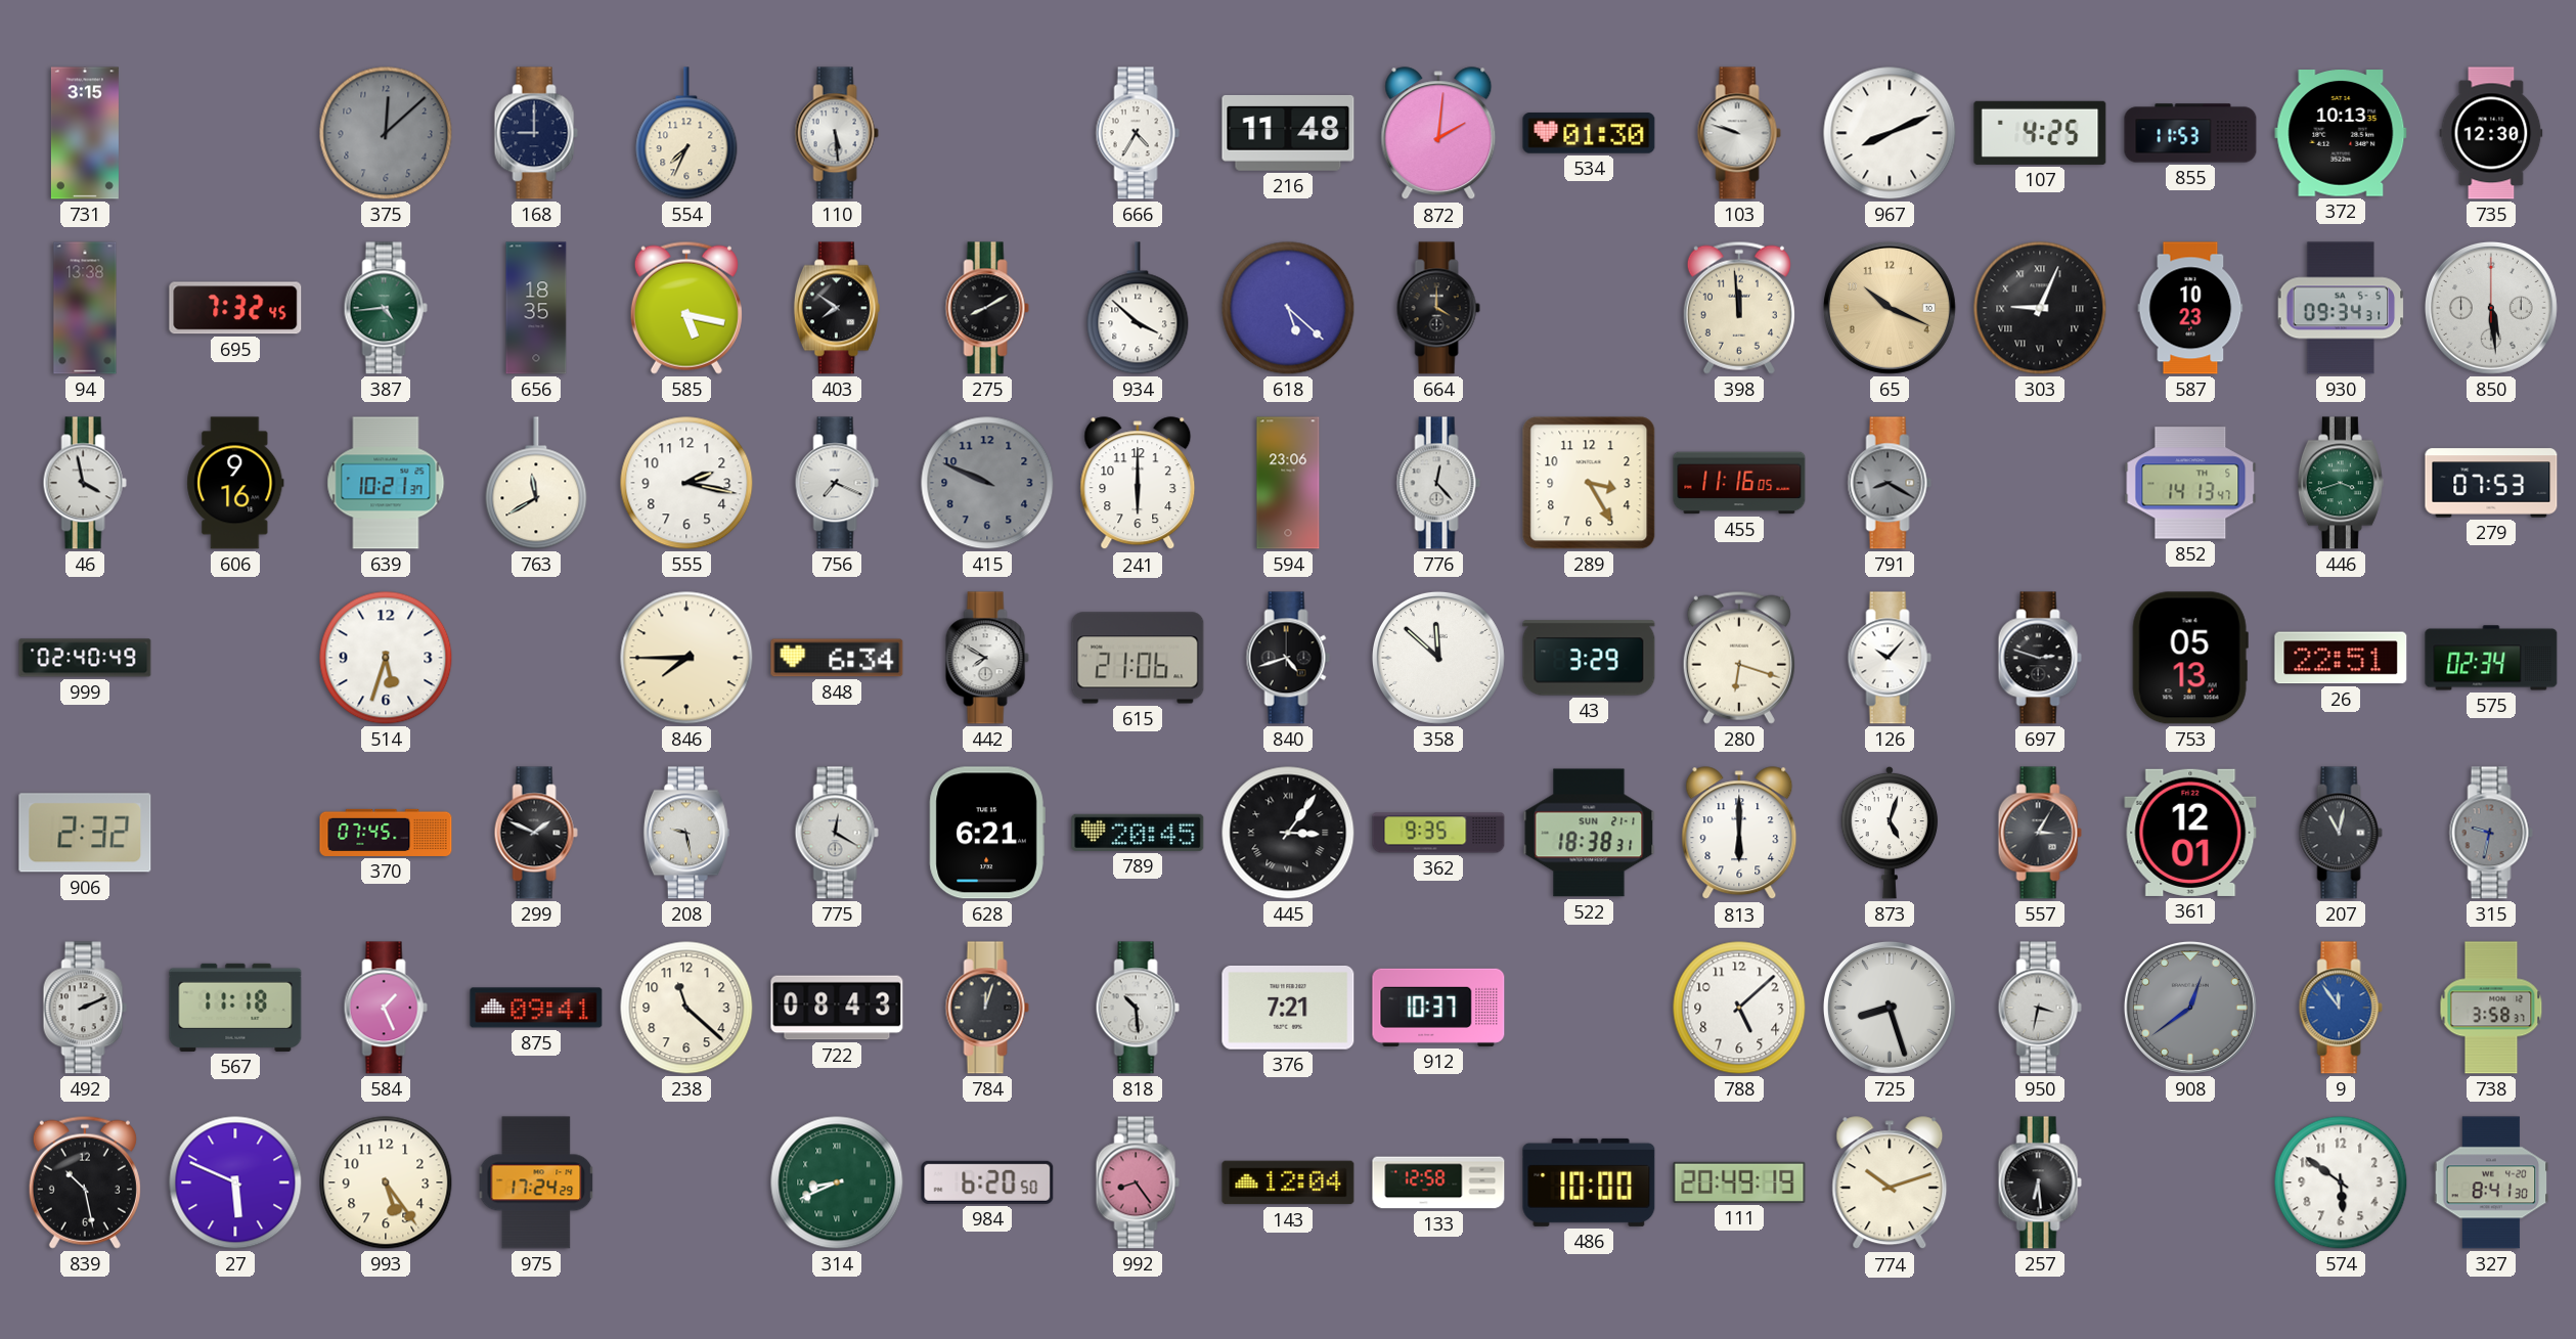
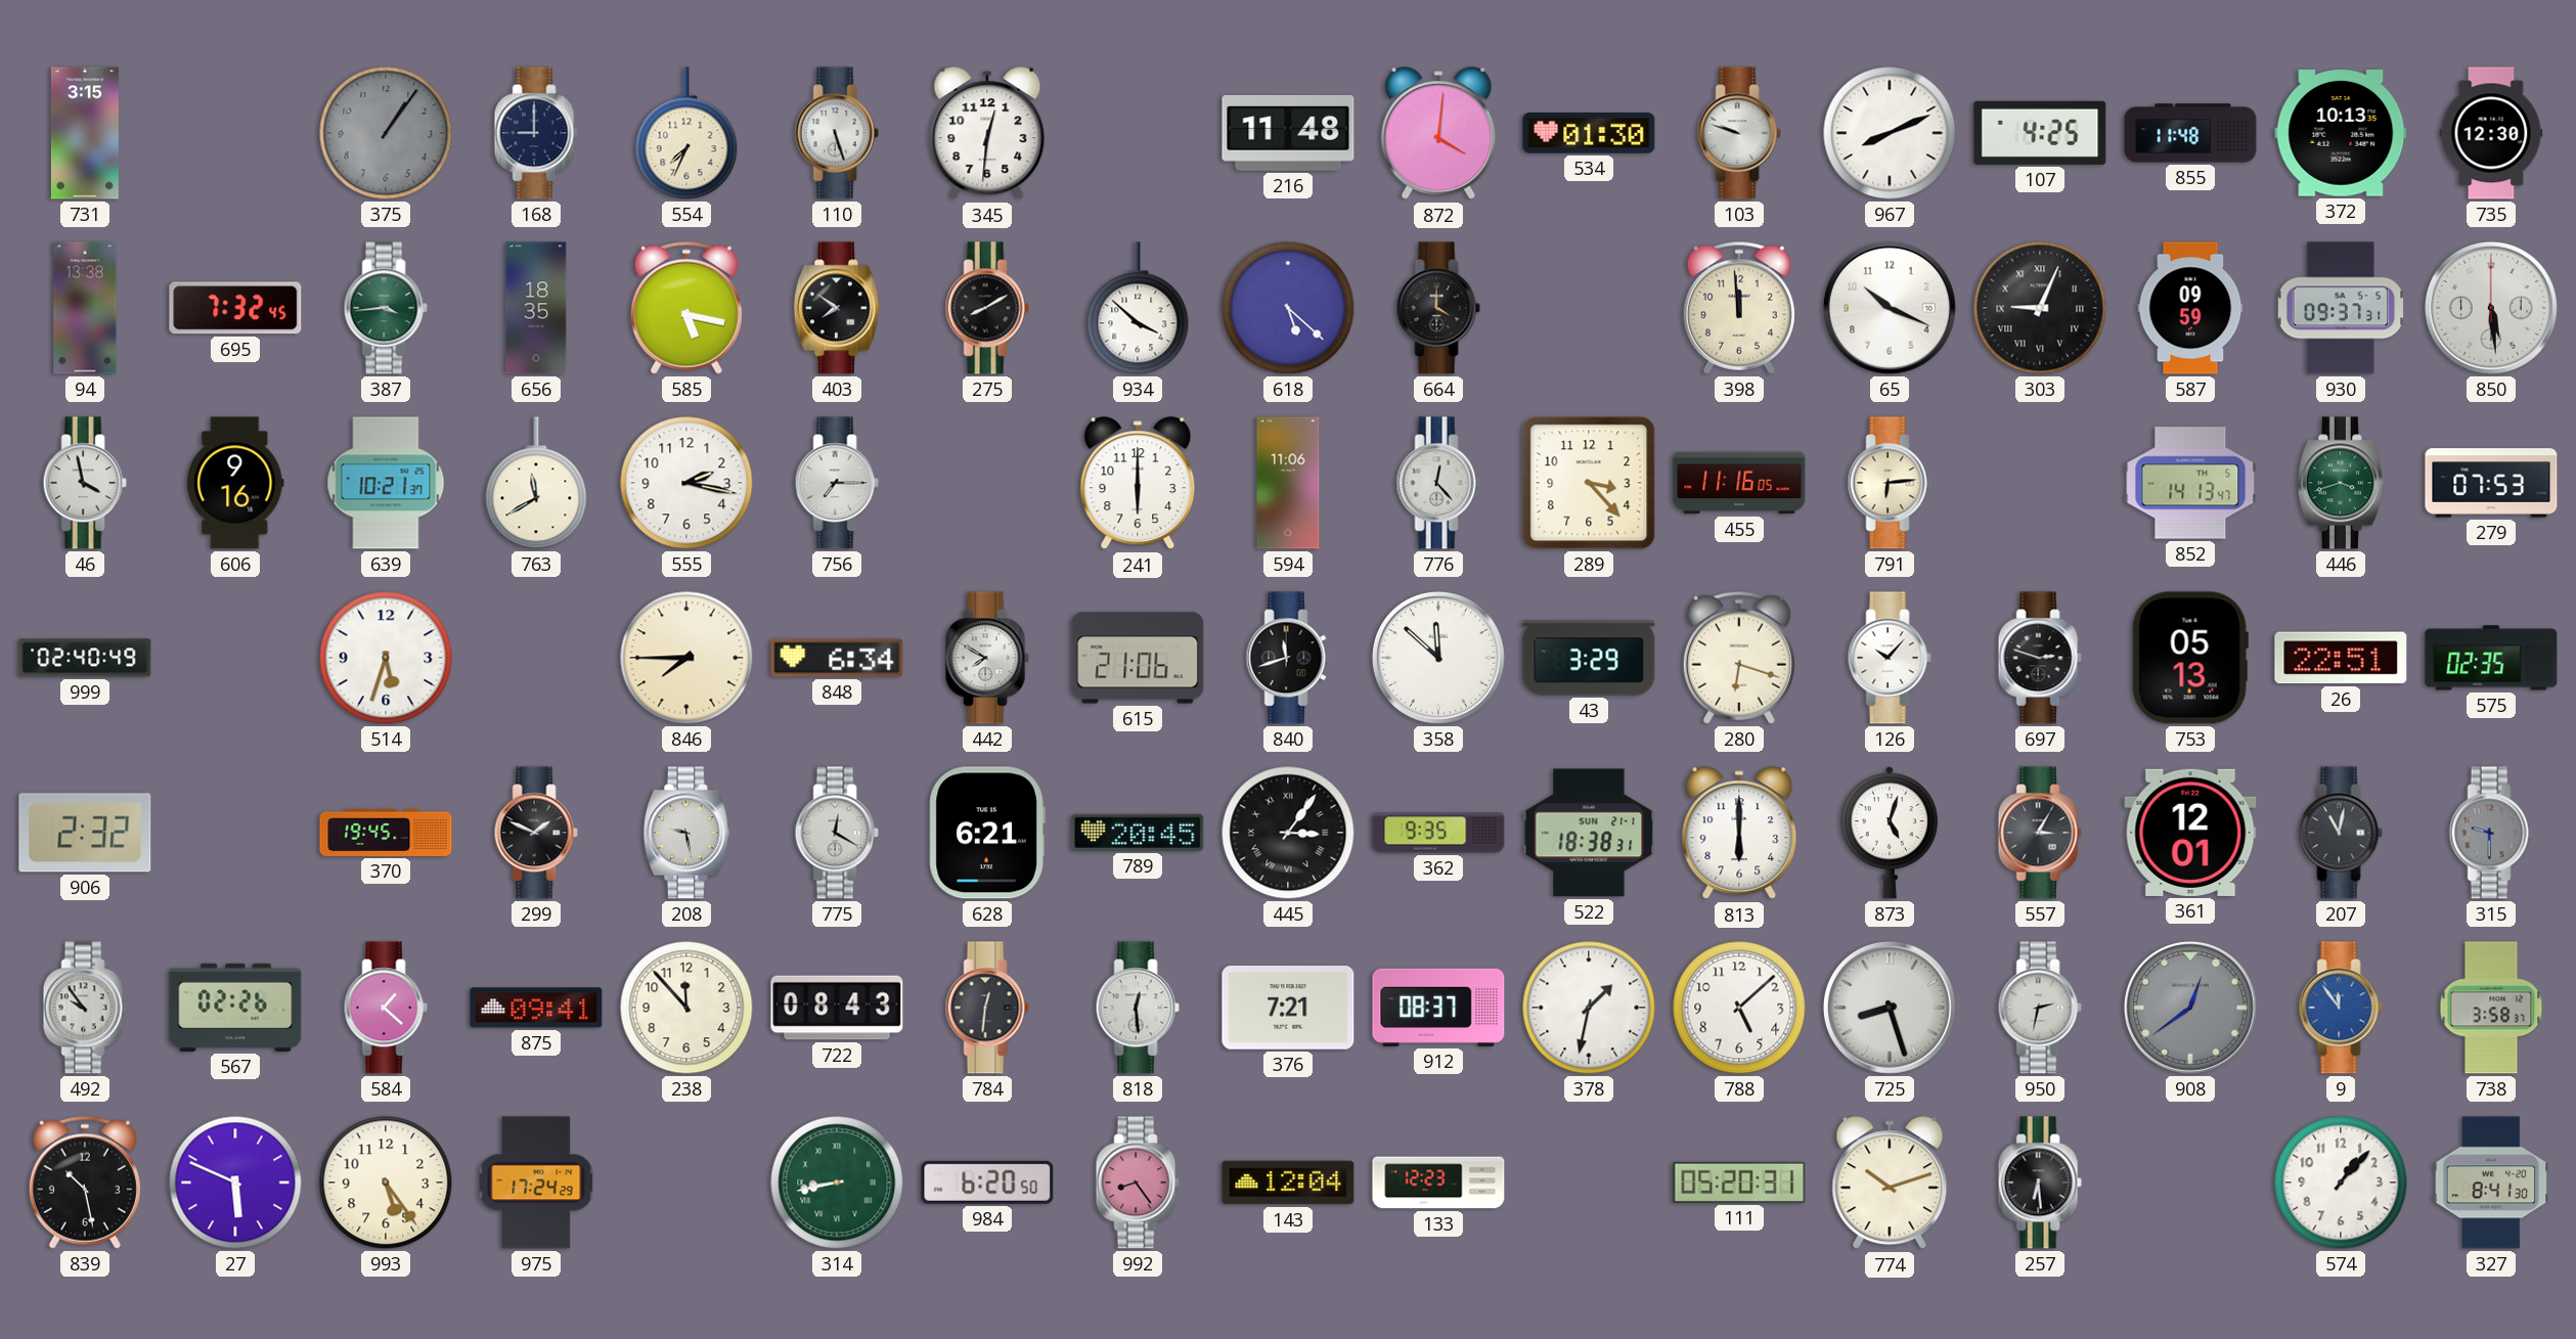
375: 12:08 -> 1:06
110: 5:29 -> 5:27
345: none -> 12:31
666: 4:35 -> none
872: 2:01 -> 4:01
855: 11:53 -> 11:48
387: 4:44 -> 3:44
65 dial: champagne -> white
587: 10:23 -> 09:59
930: 09:34 -> 09:37
756: 7:19 -> 7:15
415: 9:49 -> none
594: 23:06 -> 11:06
289: 3:25 -> 3:23
791: 8:20 -> 6:14
791 dial: grey -> cream
840: 4:42 -> 11:42
575: 02:34 -> 02:35
370: 07:45 -> 19:45
315: 9:32 -> 9:30
492: 2:11 -> 9:54
567: 11:18 -> 02:26
584: 1:26 -> 1:22
238: 11:22 -> 11:53
784: 12:03 -> 12:31
818: 10:29 -> 12:29
912: 10:37 -> 08:37
378: none -> 1:32
950: 3:32 -> 2:32
314: 8:41 -> 8:43
133: 12:58 -> 12:23
486: 10:00 -> none
111: 20:49 -> 05:20
574: 5:51 -> 1:07
